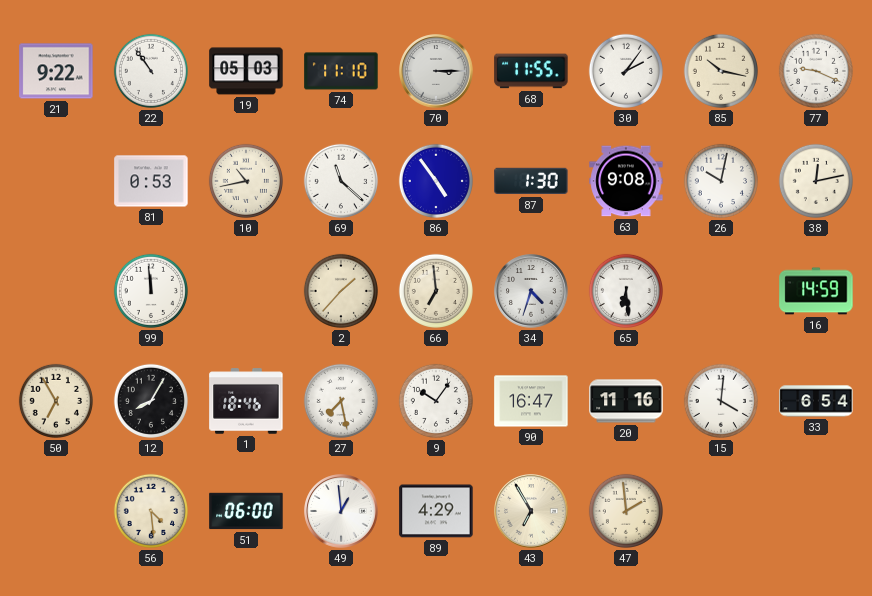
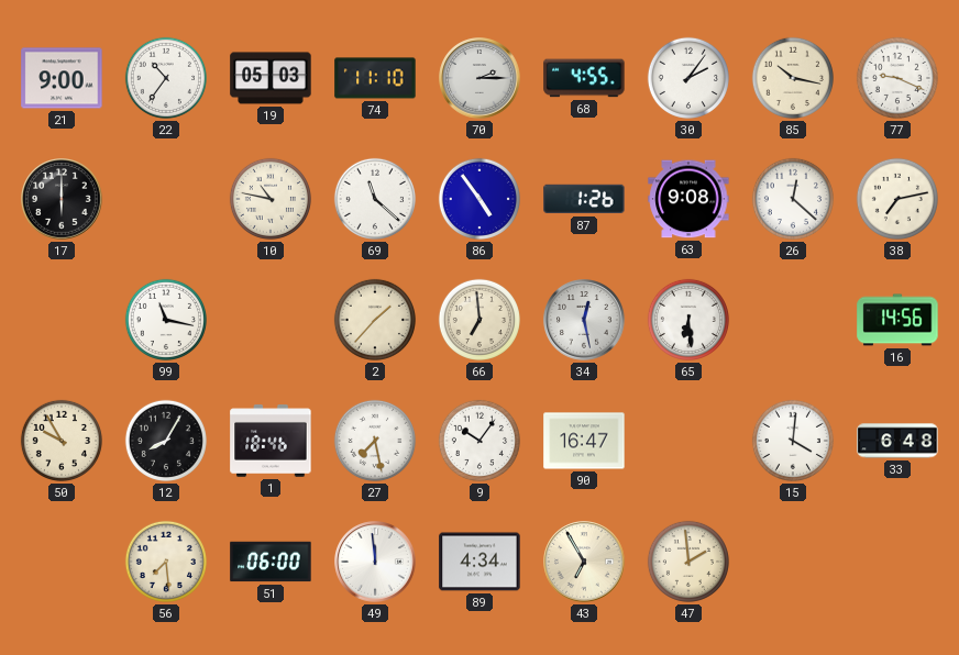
21: 9:22 -> 9:00
22: 10:54 -> 10:36
70: 3:15 -> 2:15
68: 11:55 -> 4:55
17: none -> 6:00
81: 0:53 -> none
10: 10:43 -> 10:47
87: 1:30 -> 1:26
26: 10:02 -> 12:22
38: 12:13 -> 7:13
99: 11:59 -> 11:17
34: 4:33 -> 12:28
16: 14:59 -> 14:56
50: 6:55 -> 9:55
20: 11:16 -> none
33: 6:54 -> 6:48
56: 4:29 -> 7:29
49: 12:59 -> 11:59
89: 4:29 -> 4:34
